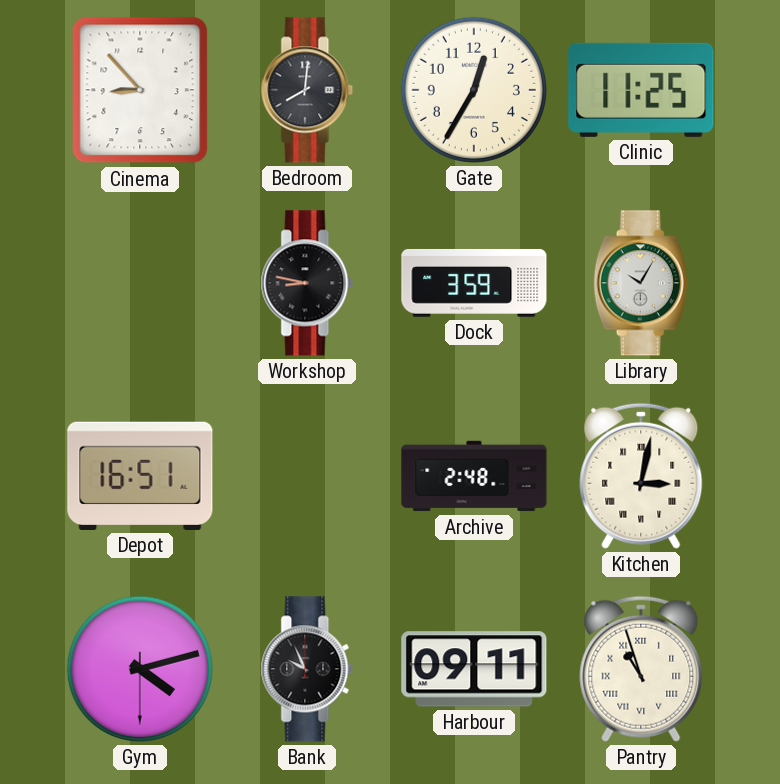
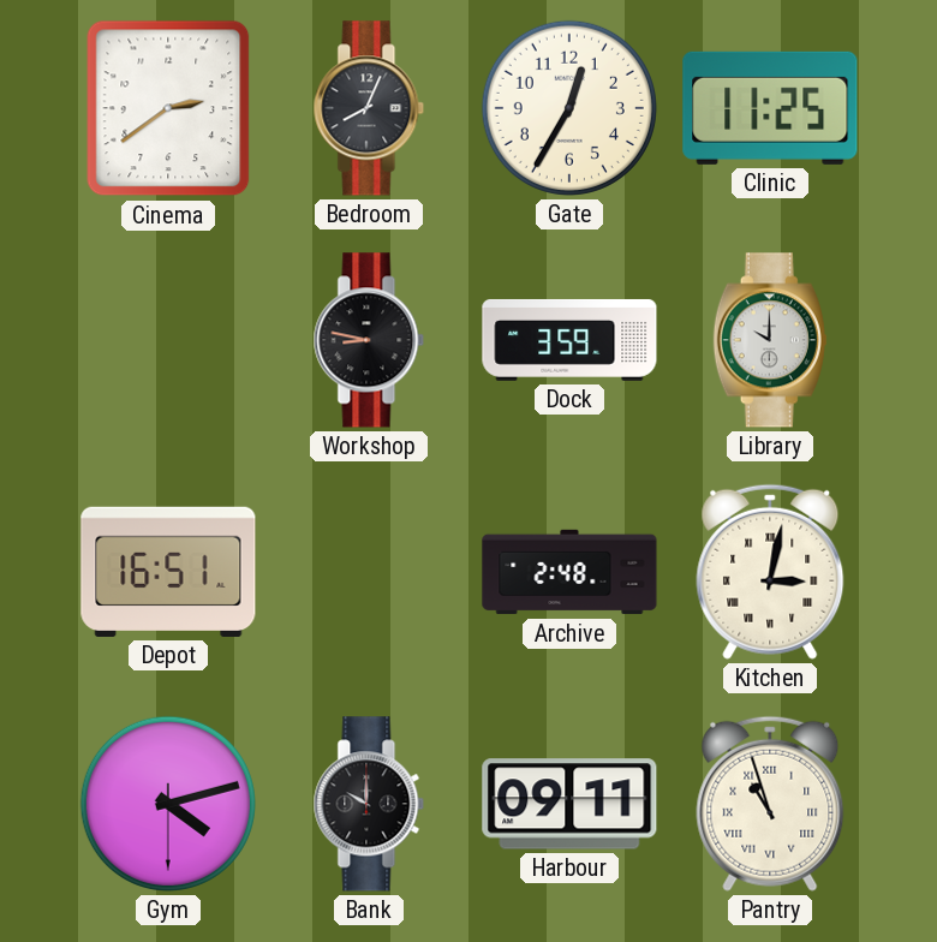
Cinema: 8:53 -> 2:39
Bedroom: 8:01 -> 8:04
Library: 10:05 -> 10:00
Bank: 9:56 -> 10:00
